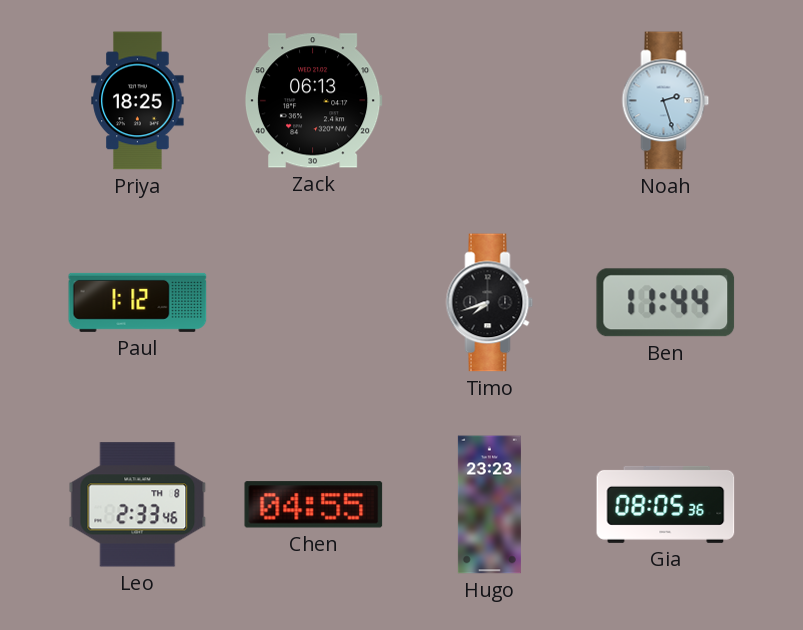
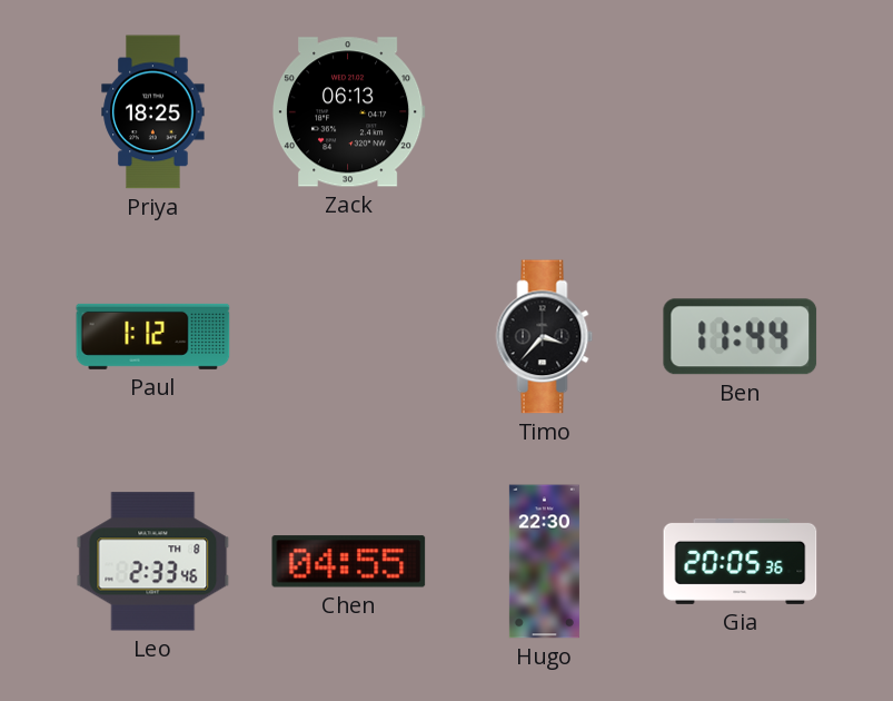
Noah: 2:27 -> none
Timo: 7:42 -> 3:37
Hugo: 23:23 -> 22:30
Gia: 08:05 -> 20:05
